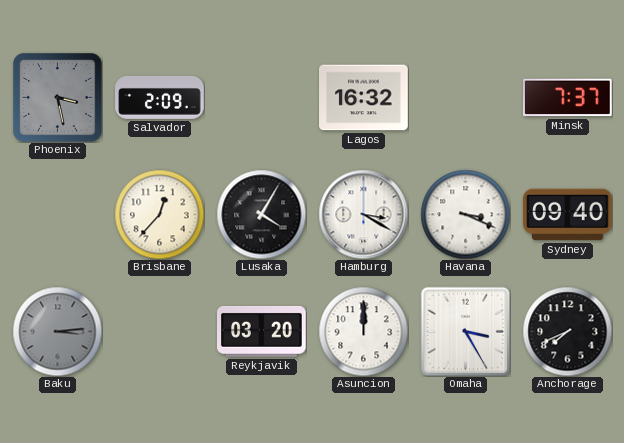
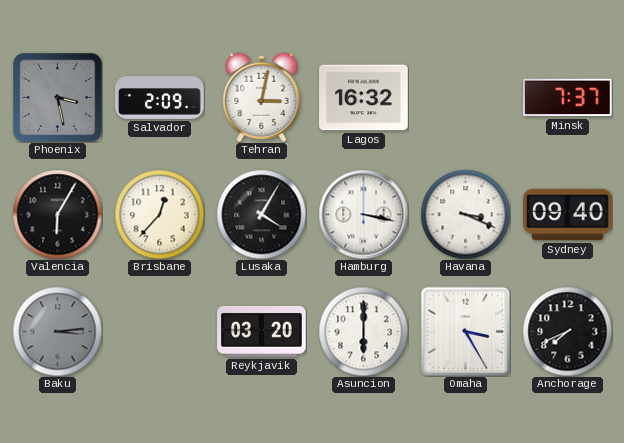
Tehran: none -> 3:02
Valencia: none -> 6:05
Hamburg: 3:20 -> 3:17
Asuncion: 12:00 -> 6:00
